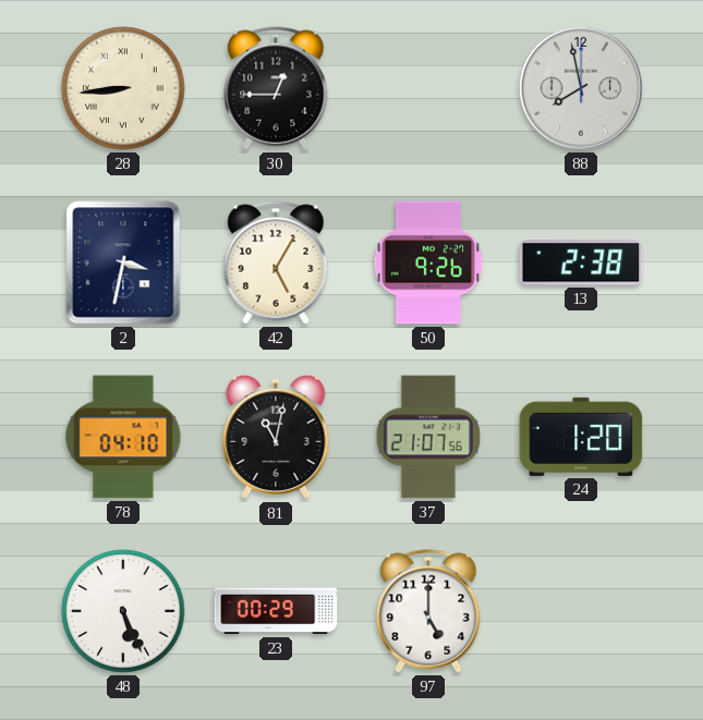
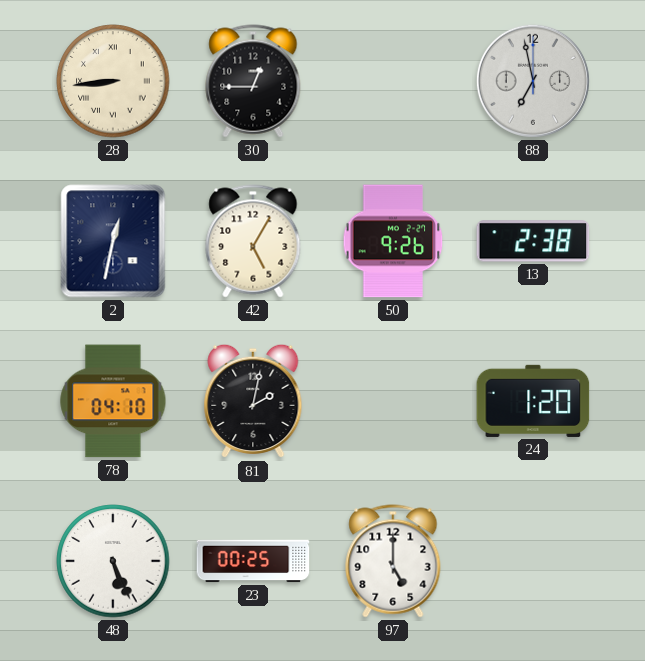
88: 7:58 -> 6:58
2: 3:32 -> 12:32
81: 11:02 -> 2:02
37: 21:07 -> none
23: 00:29 -> 00:25
